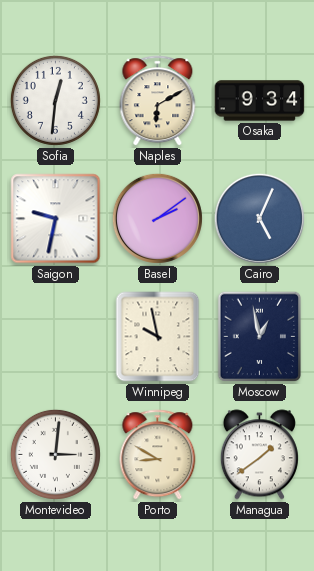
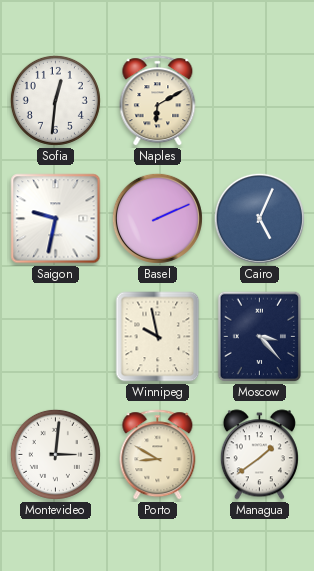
Osaka: 9:34 -> none
Basel: 2:09 -> 2:11
Moscow: 12:58 -> 3:23
